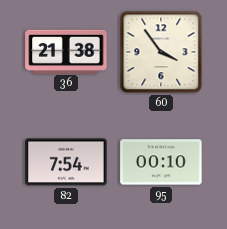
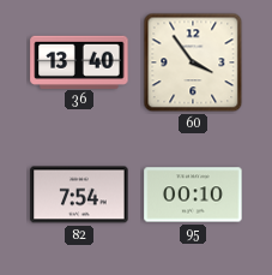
36: 21:38 -> 13:40
